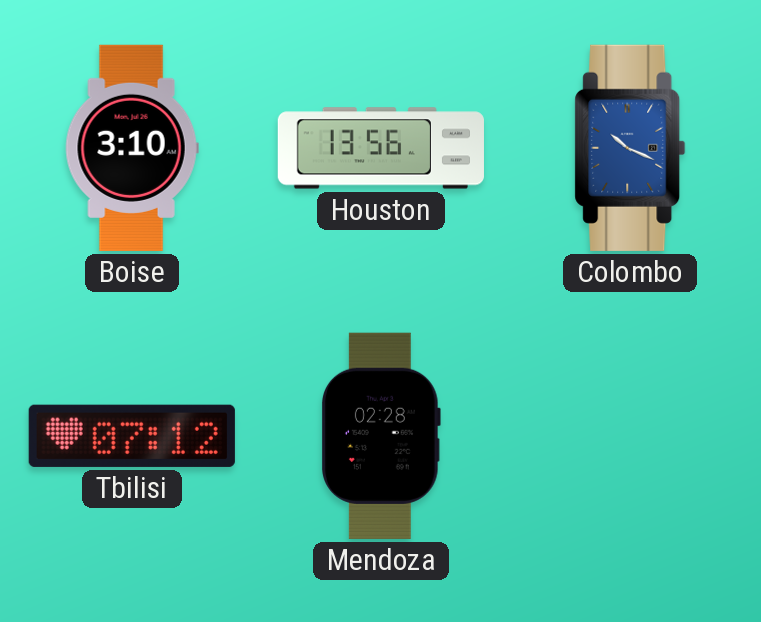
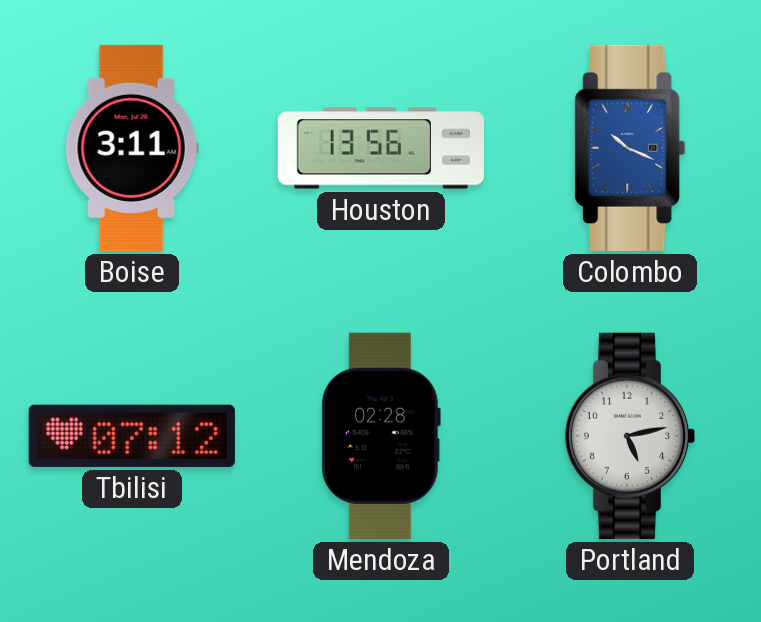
Boise: 3:10 -> 3:11
Portland: none -> 5:13
